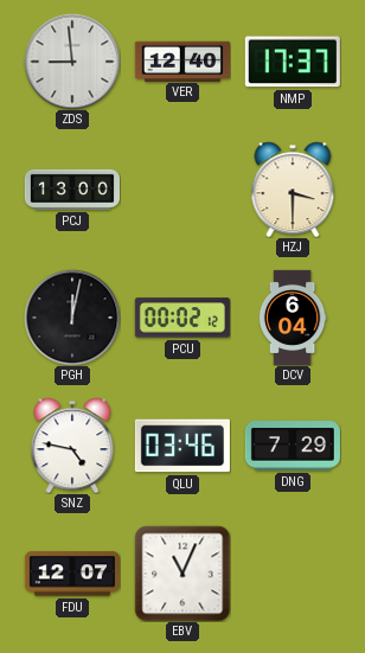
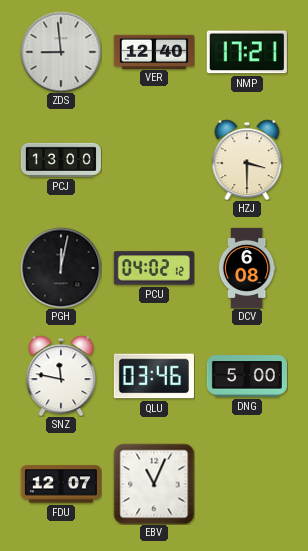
NMP: 17:37 -> 17:21
PCU: 00:02 -> 04:02
DCV: 6:04 -> 6:08
SNZ: 4:47 -> 11:47
DNG: 7:29 -> 5:00
